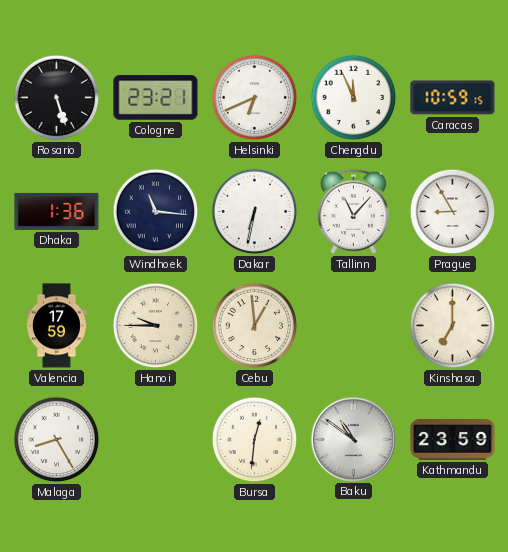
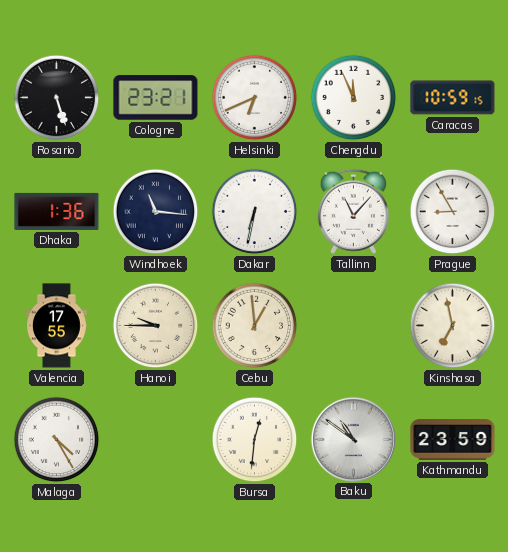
Valencia: 17:59 -> 17:55
Kinshasa: 7:00 -> 6:58
Malaga: 8:25 -> 4:25
